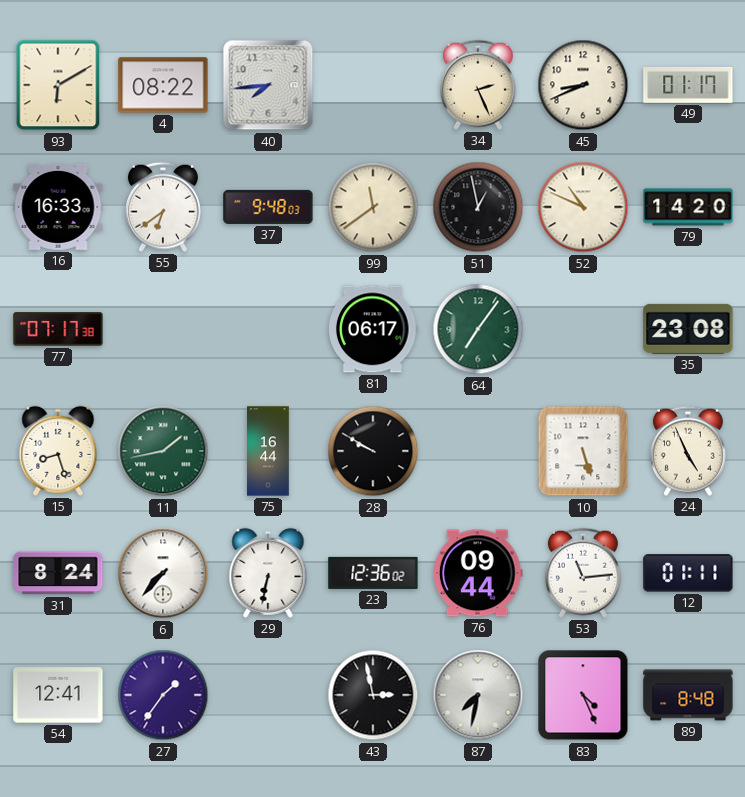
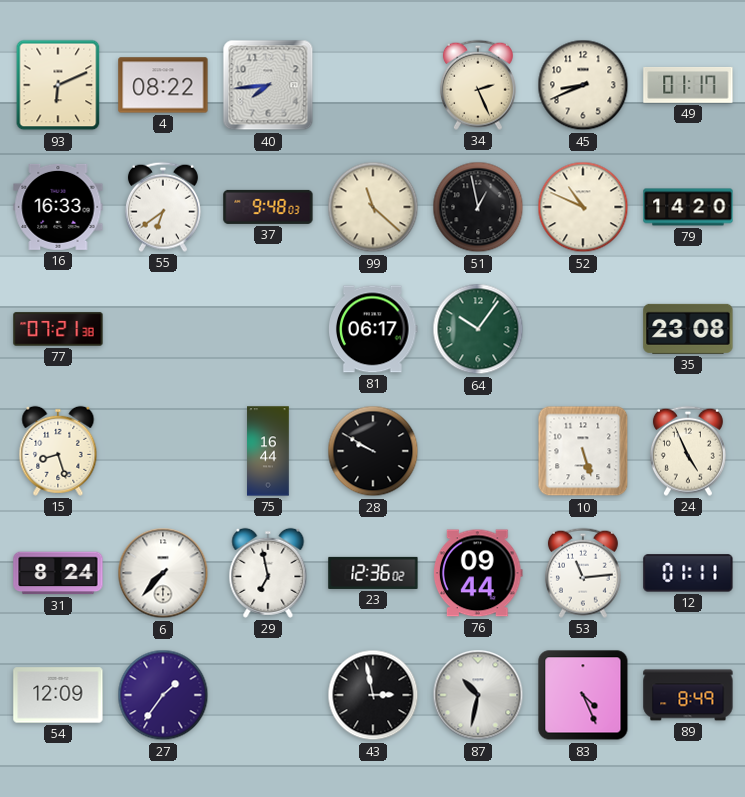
93: 6:10 -> 6:11
99: 11:39 -> 11:22
77: 07:17 -> 07:21
64: 7:06 -> 10:06
11: 1:43 -> none
29: 6:32 -> 6:58
54: 12:41 -> 12:09
87: 7:32 -> 10:32
89: 8:48 -> 8:49
